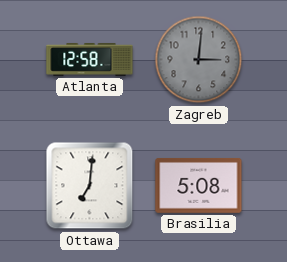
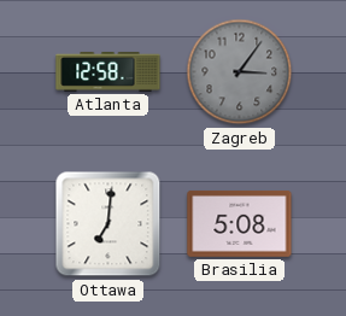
Zagreb: 3:01 -> 3:06
